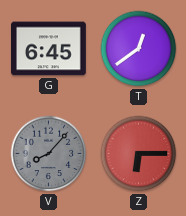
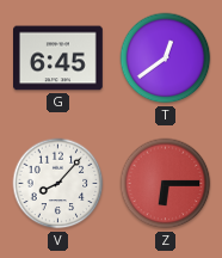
V dial: grey -> white
